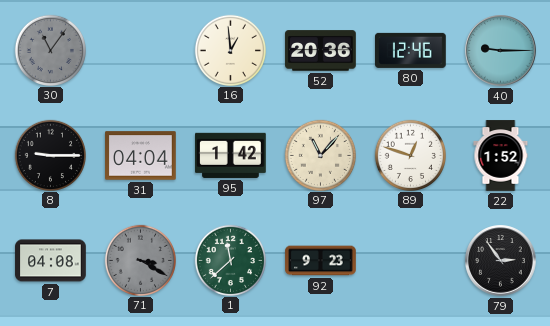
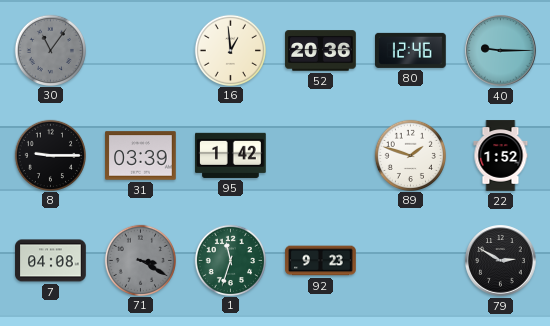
31: 04:04 -> 03:39
97: 11:07 -> none
89: 12:48 -> 1:48
1: 11:38 -> 11:33
79: 2:54 -> 2:50
